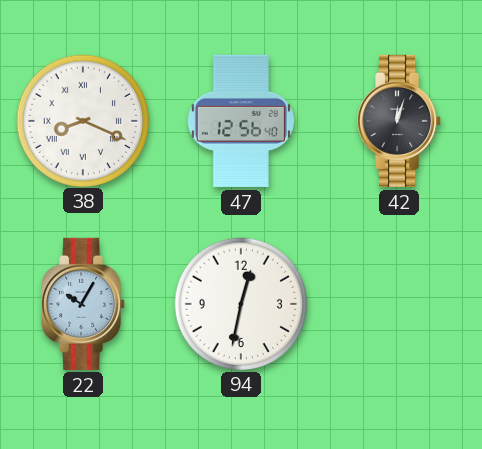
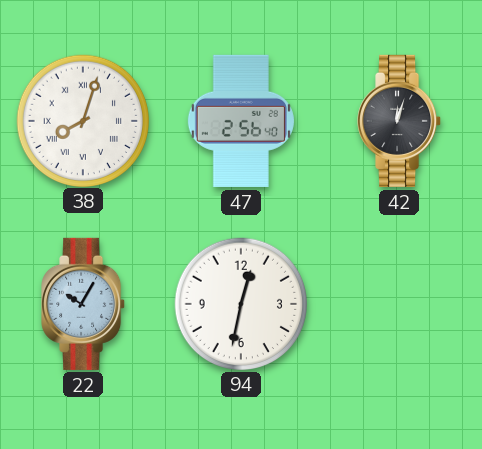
38: 8:19 -> 8:03
47: 12:56 -> 2:56
